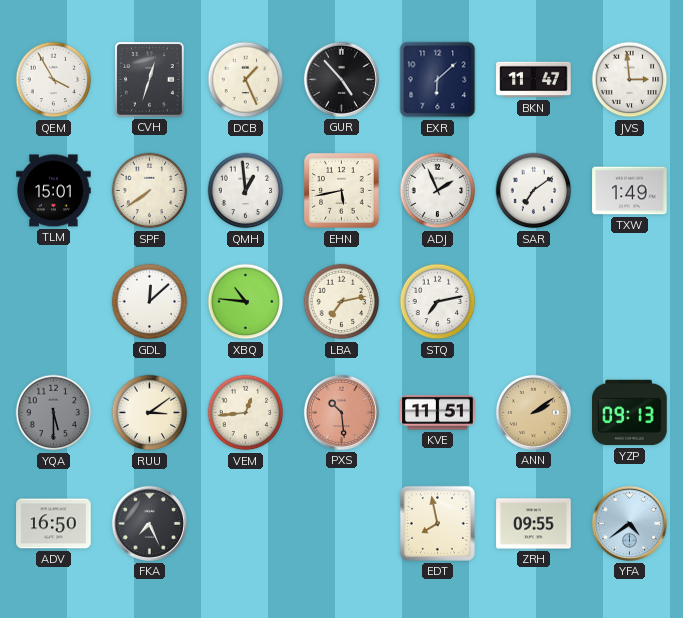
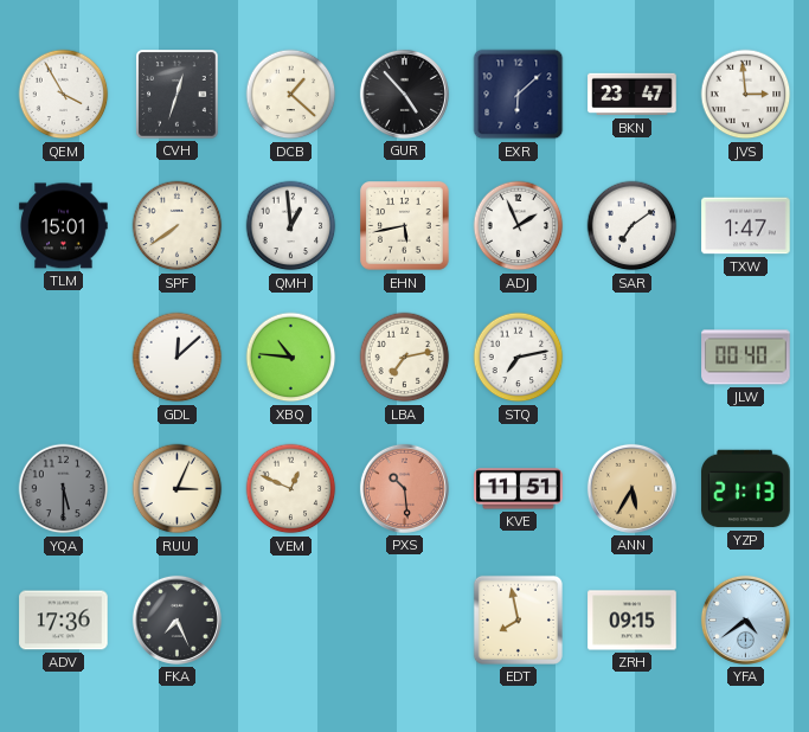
DCB: 1:26 -> 1:22
BKN: 11:47 -> 23:47
TXW: 1:49 -> 1:47
JLW: none -> 00:40
RUU: 3:09 -> 3:04
VEM: 12:44 -> 12:49
ANN: 2:09 -> 5:35
YZP: 09:13 -> 21:13
ADV: 16:50 -> 17:36
ZRH: 09:55 -> 09:15
